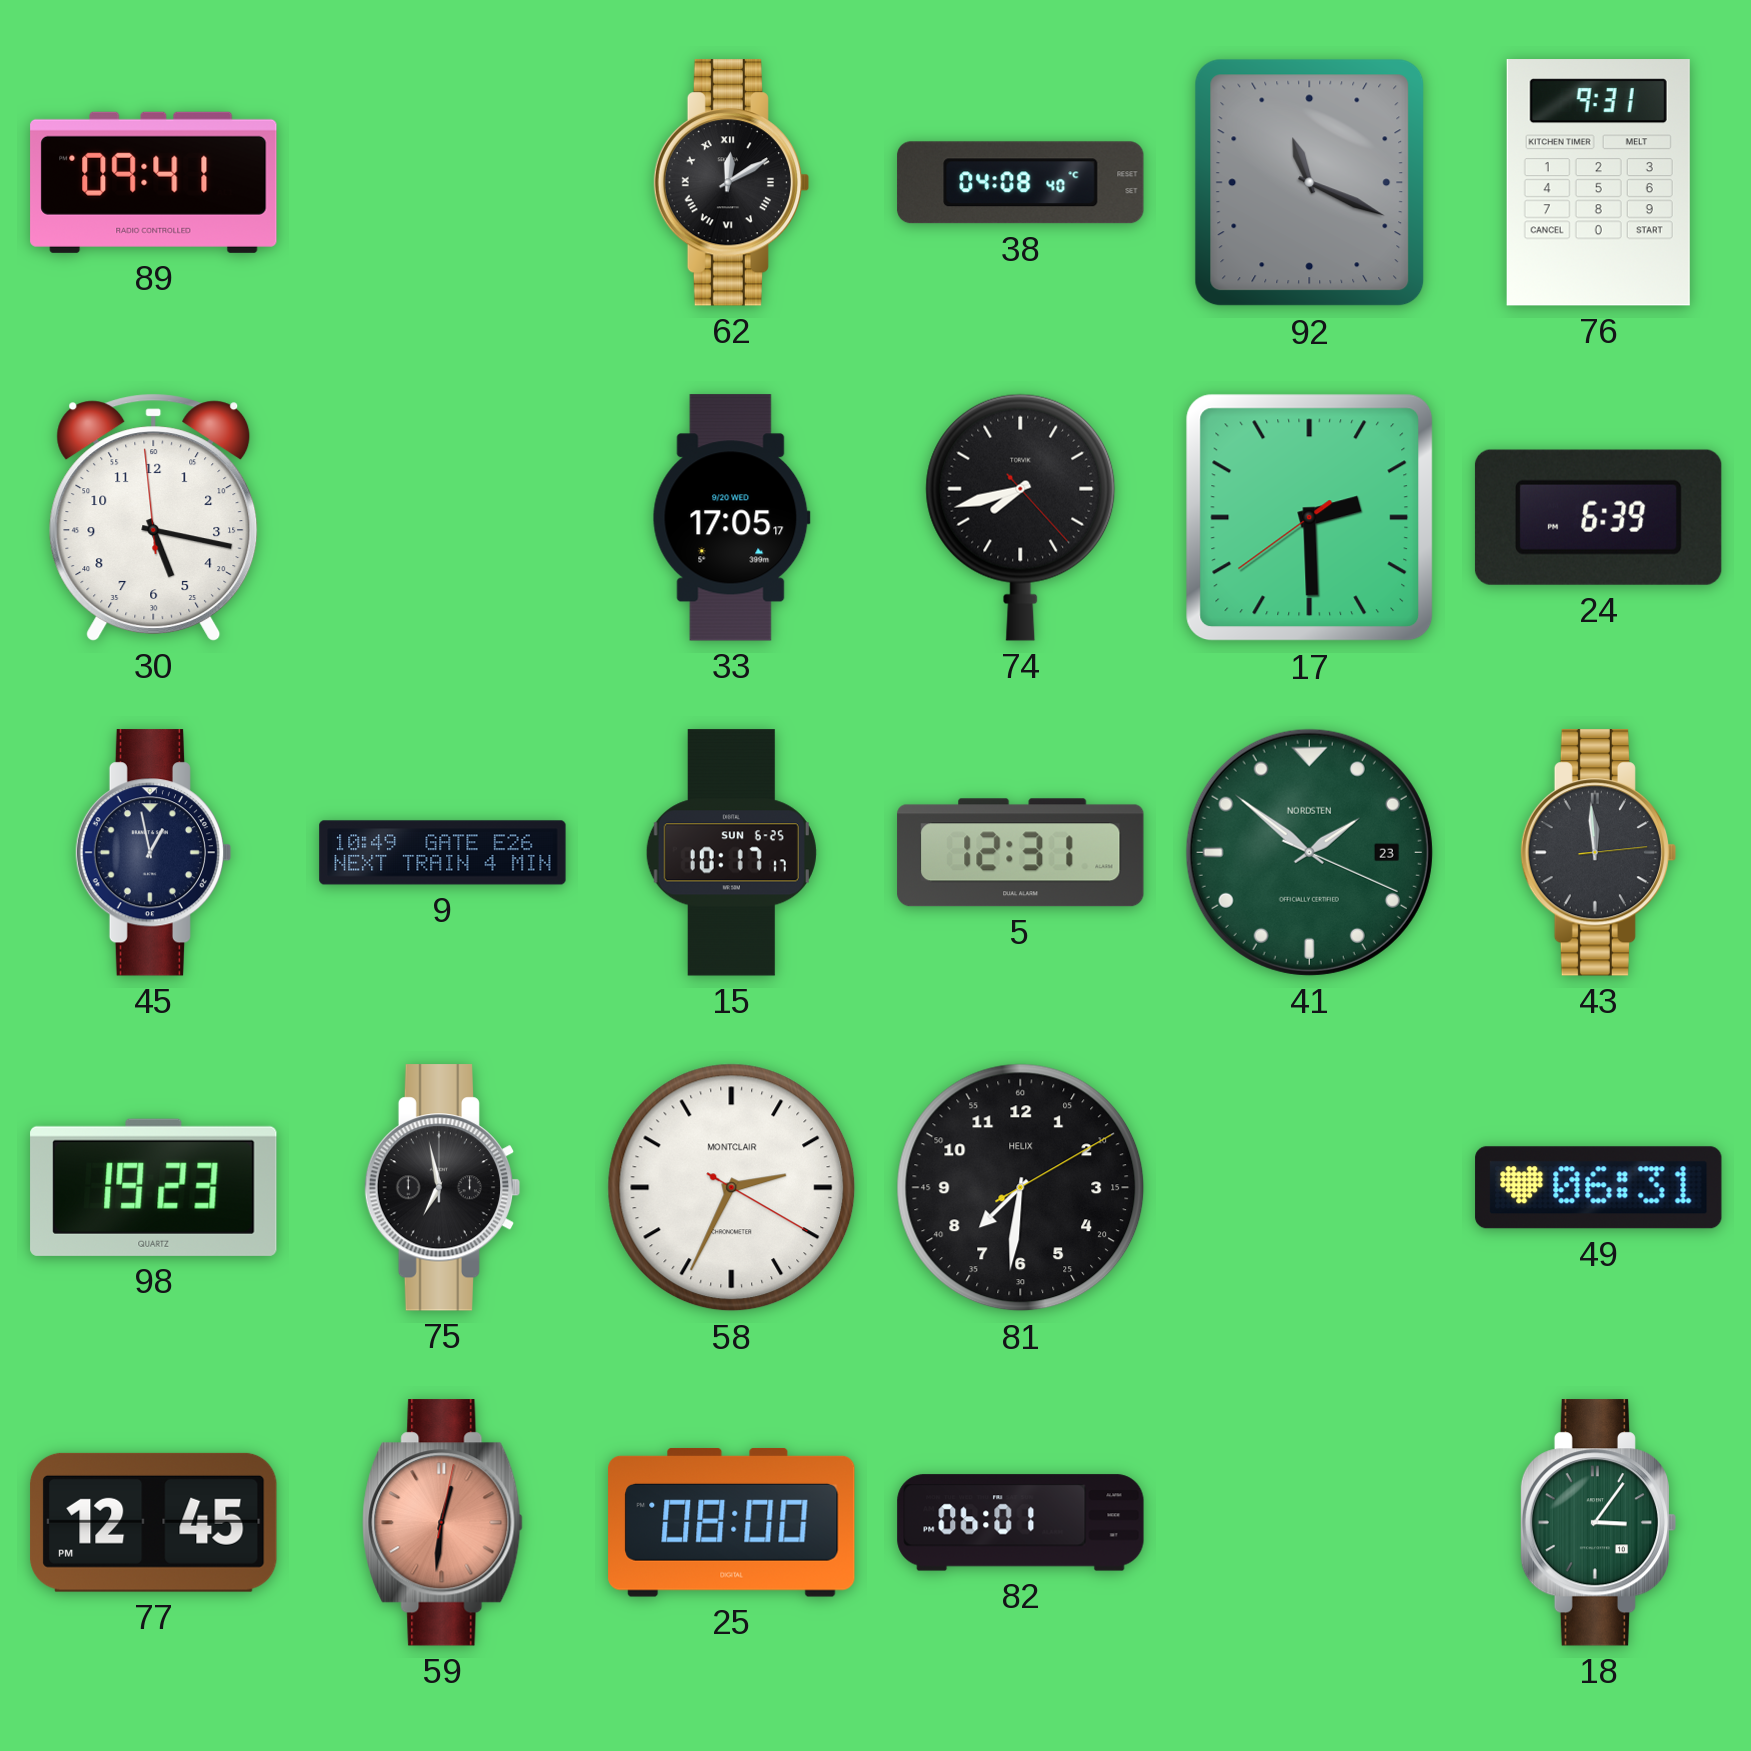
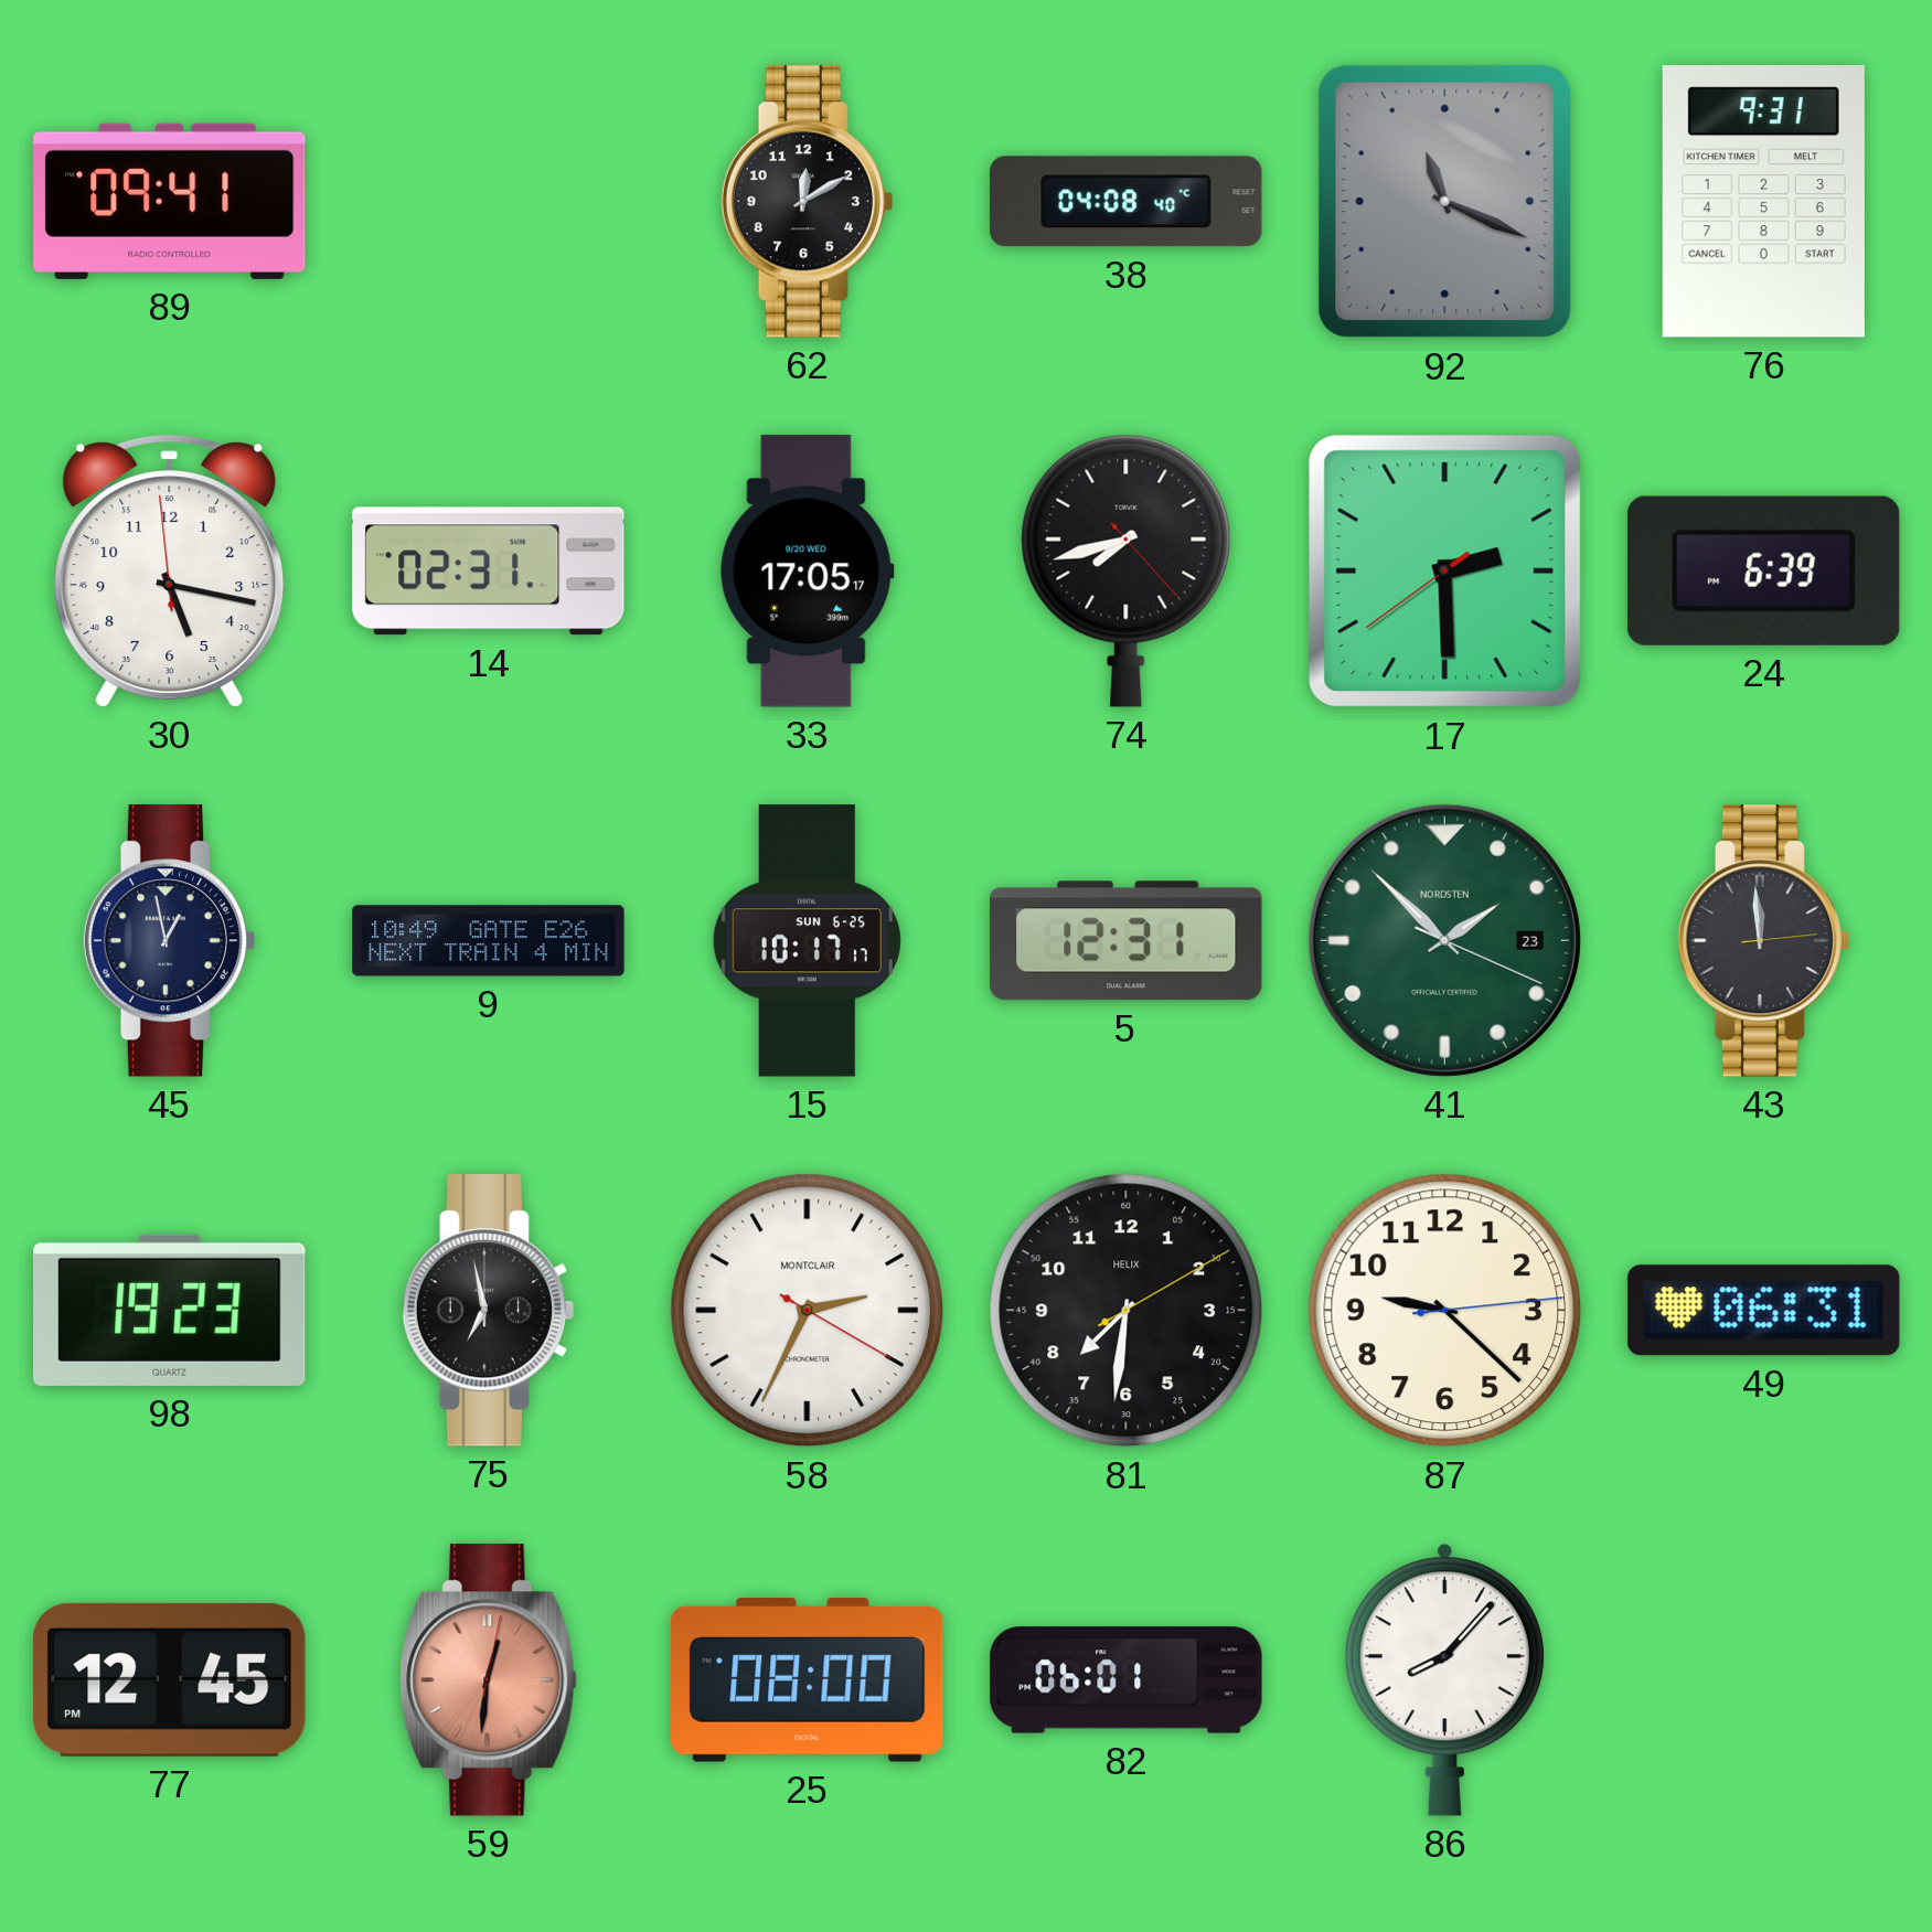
62 numerals: Roman -> Arabic
14: none -> 02:31
41: 1:51 -> 1:52
87: none -> 9:22
86: none -> 8:07
18: 3:06 -> none
